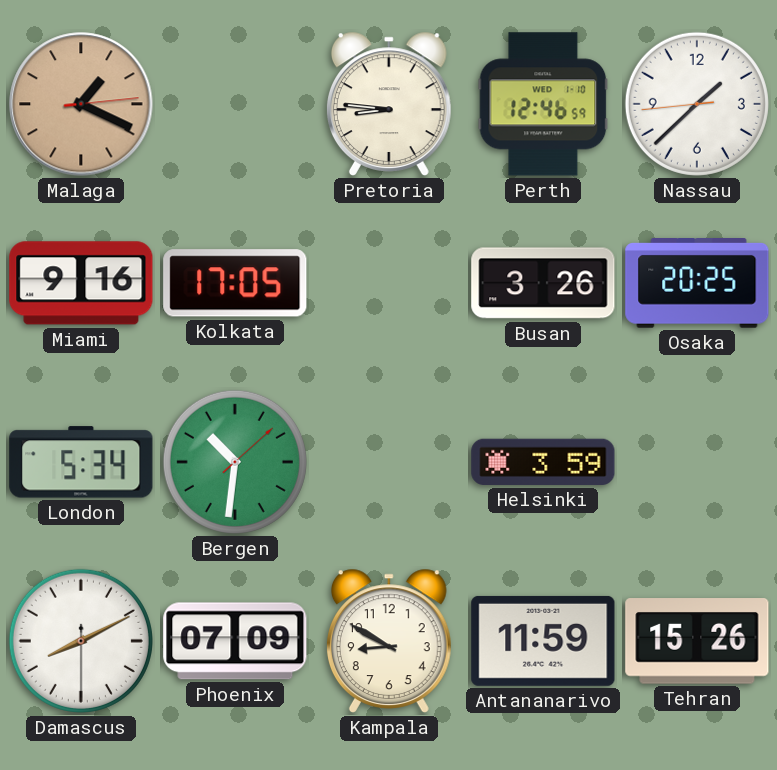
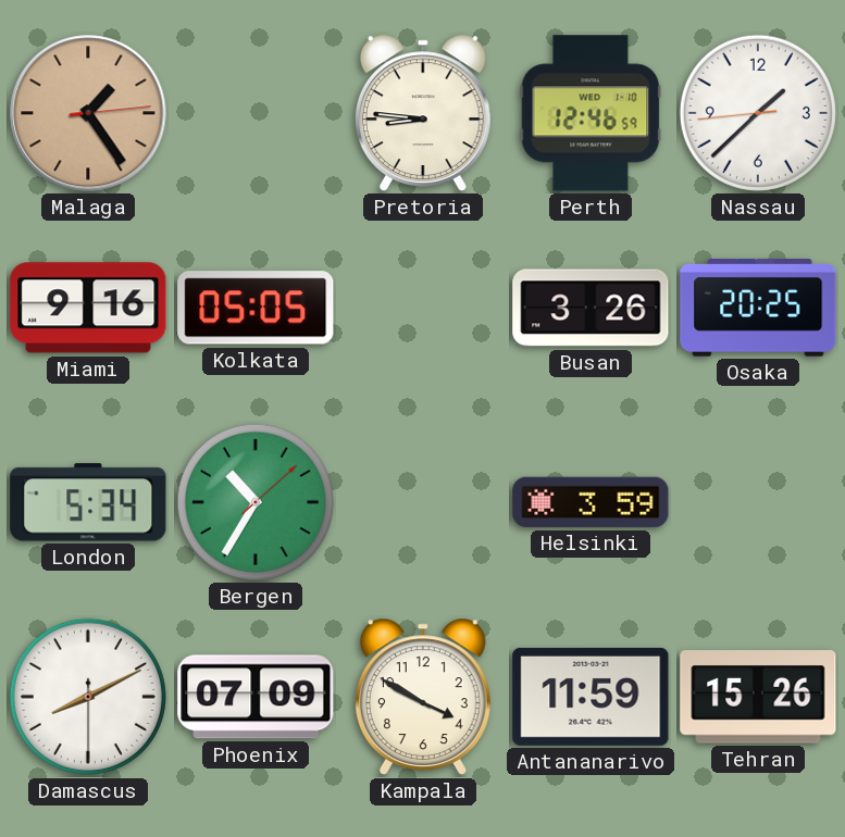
Malaga: 1:19 -> 1:24
Kolkata: 17:05 -> 05:05
Bergen: 10:31 -> 10:35
Kampala: 8:50 -> 3:50
